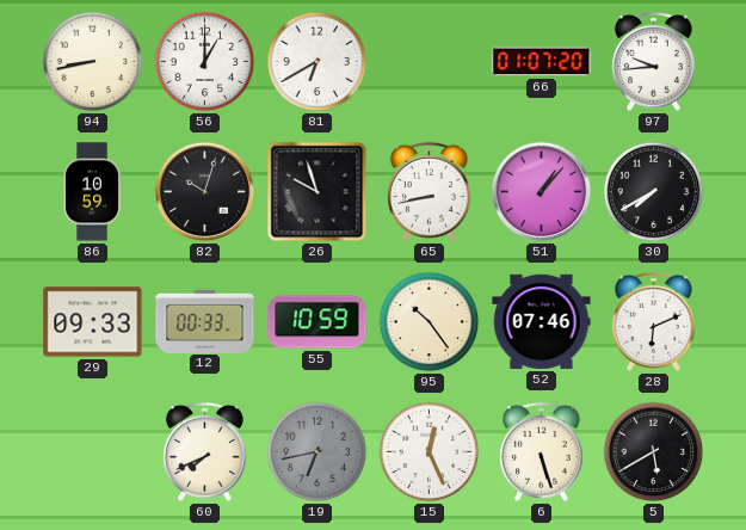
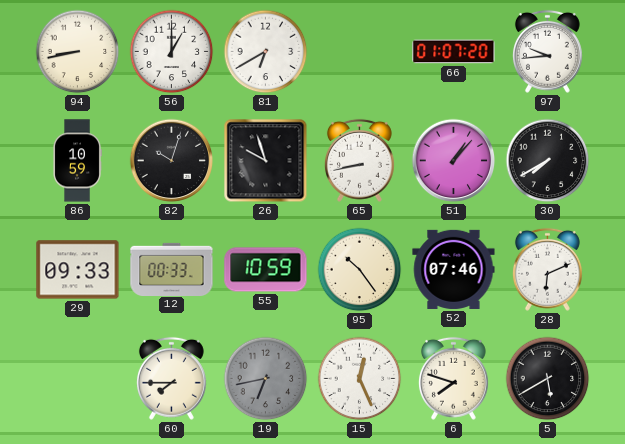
60: 7:41 -> 7:45
6: 5:27 -> 7:48
